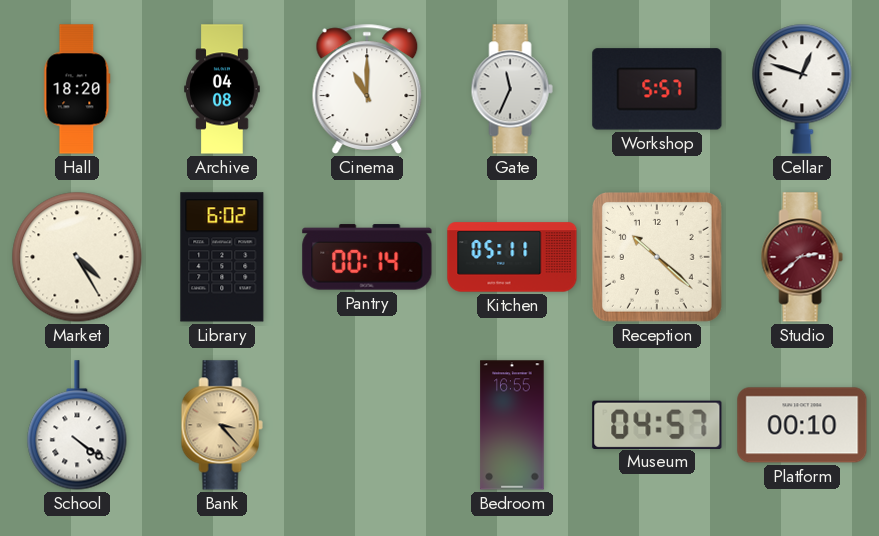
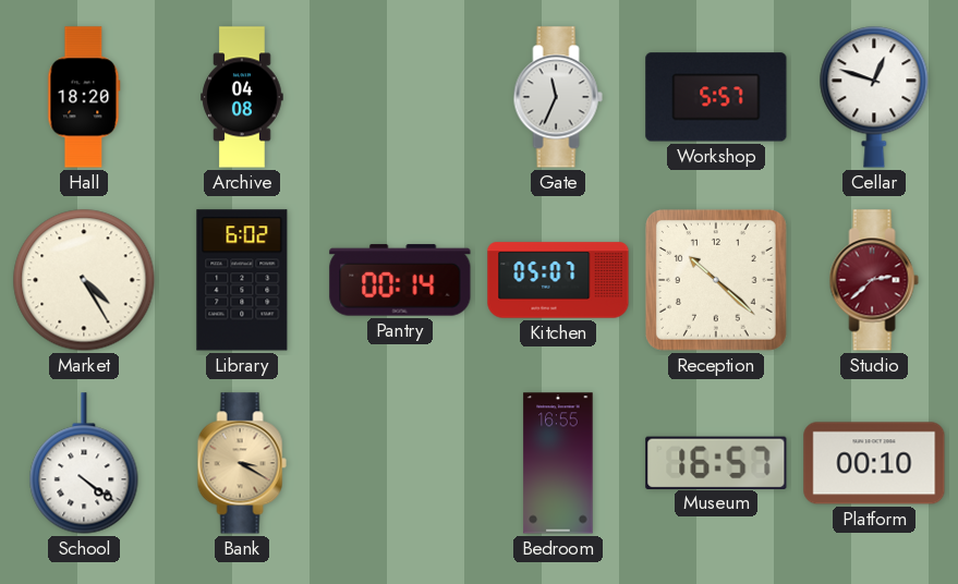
Cinema: 11:00 -> none
Kitchen: 05:11 -> 05:07
Bank: 3:23 -> 3:20
Museum: 04:57 -> 16:57
